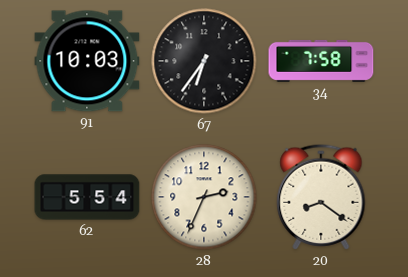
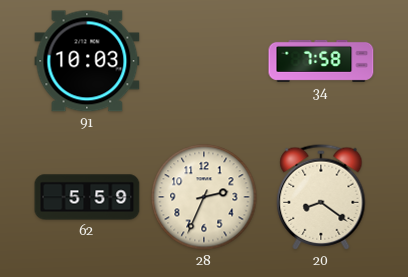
67: 6:36 -> none
62: 5:54 -> 5:59
